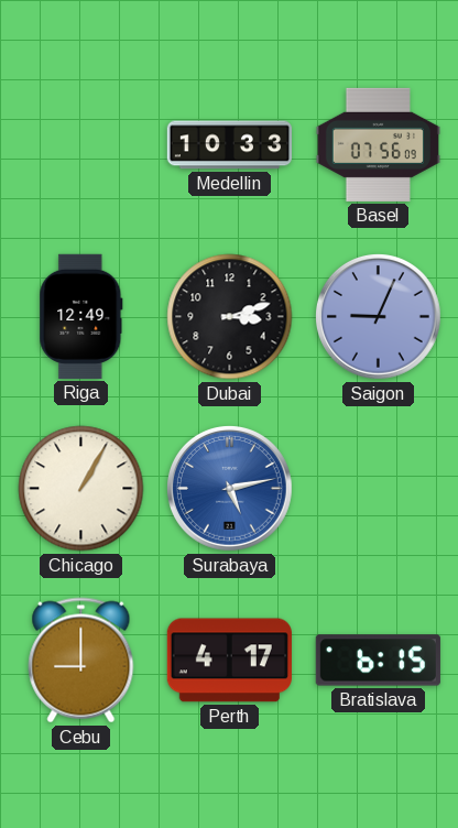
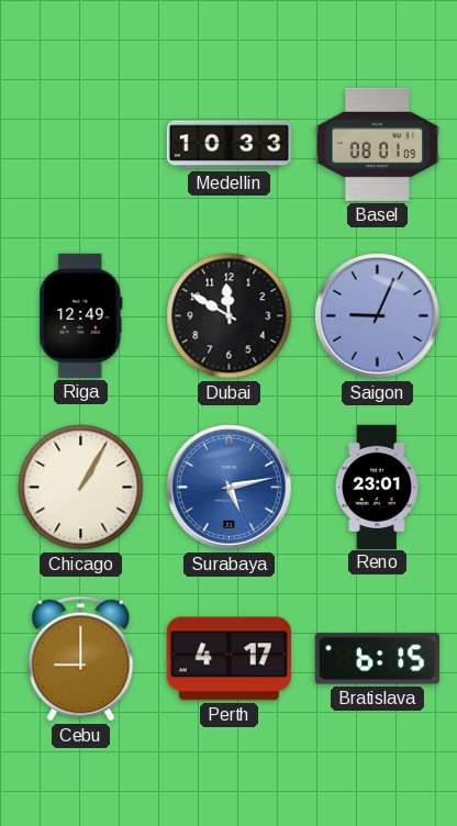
Basel: 07:56 -> 08:01
Dubai: 3:12 -> 11:50
Reno: none -> 23:01
